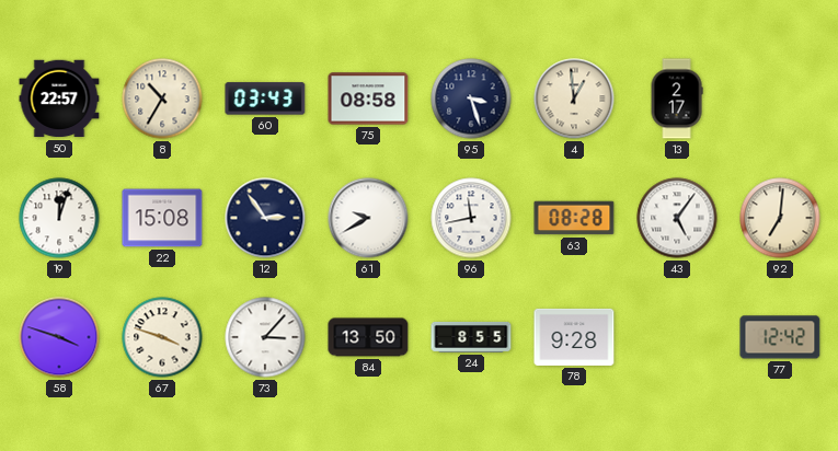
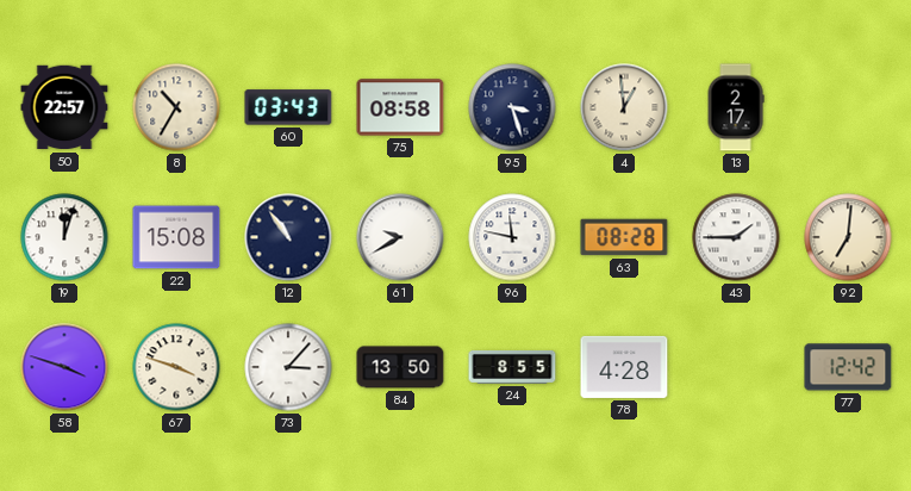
12: 2:54 -> 10:54
96: 11:43 -> 11:47
43: 5:06 -> 1:45
78: 9:28 -> 4:28
